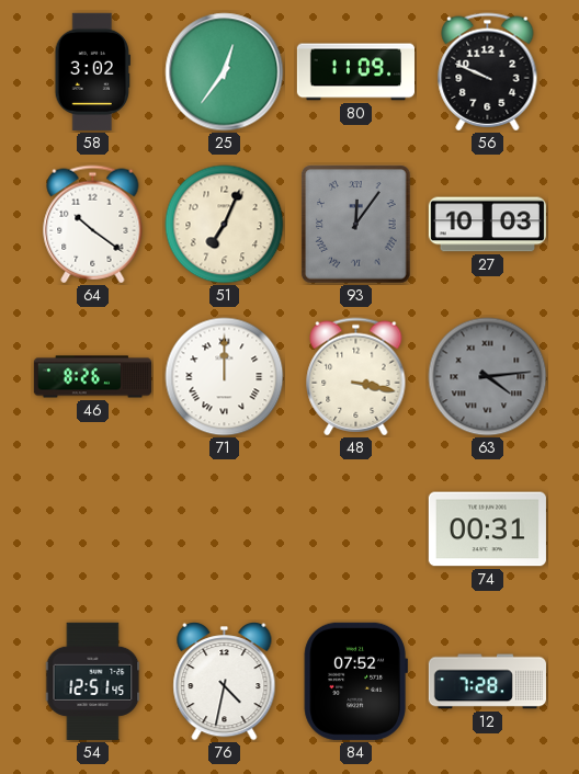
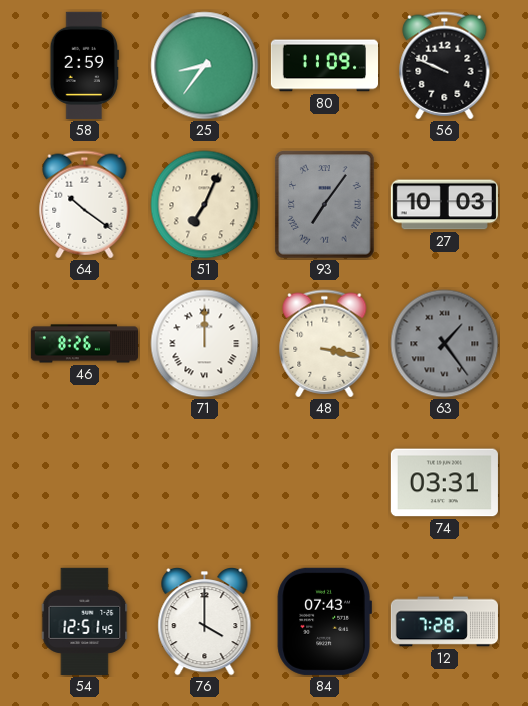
58: 3:02 -> 2:59
25: 12:36 -> 8:36
93: 12:06 -> 7:06
63: 4:14 -> 1:24
74: 00:31 -> 03:31
76: 4:32 -> 4:00
84: 07:52 -> 07:43
